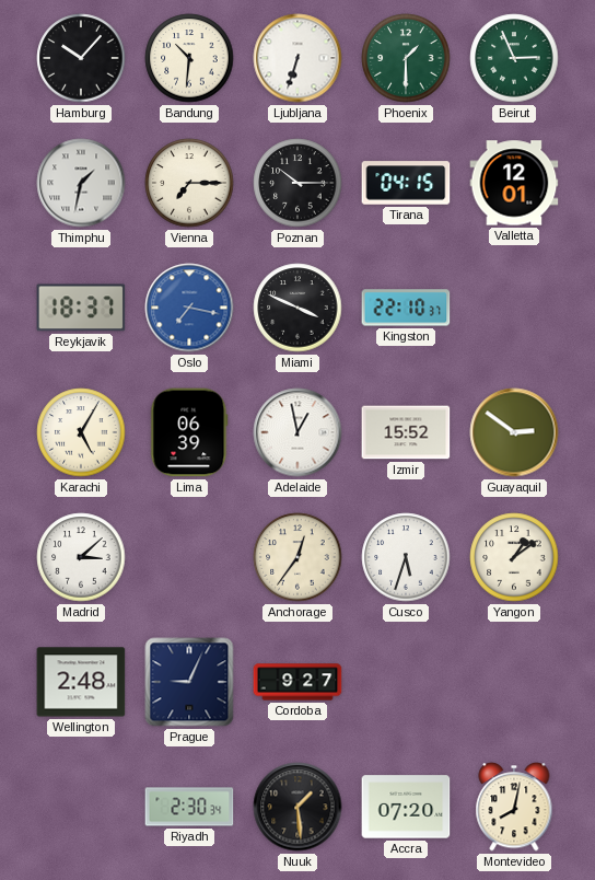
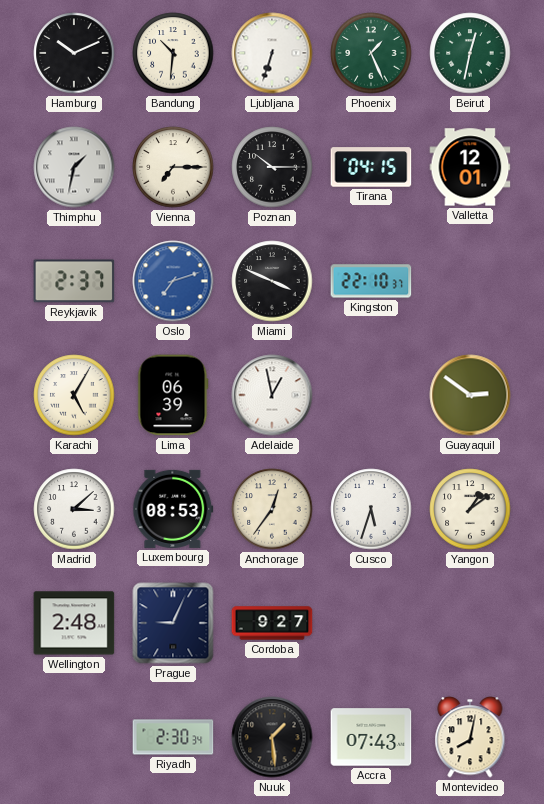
Hamburg: 10:07 -> 10:11
Phoenix: 1:30 -> 1:26
Beirut: 2:56 -> 12:32
Reykjavik: 18:37 -> 2:37
Oslo: 7:17 -> 7:12
Izmir: 15:52 -> none
Luxembourg: none -> 08:53
Accra: 07:20 -> 07:43
